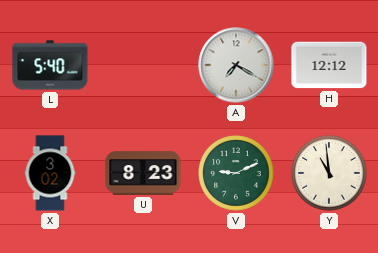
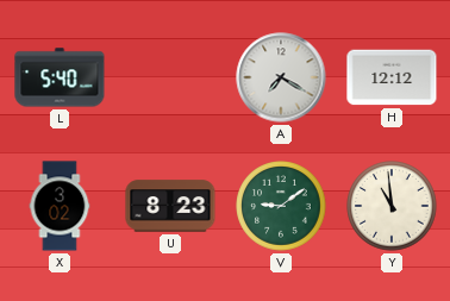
V: 9:11 -> 9:09
